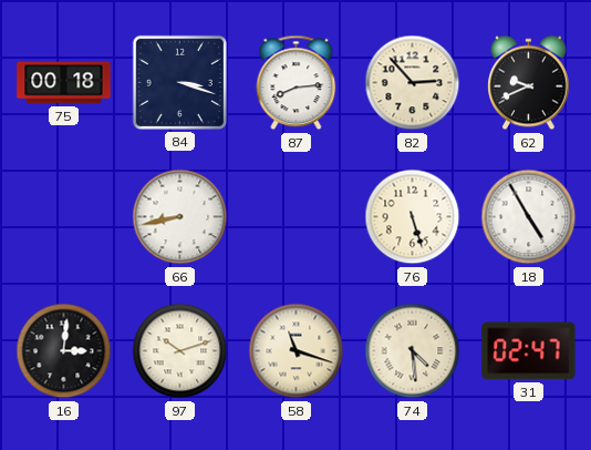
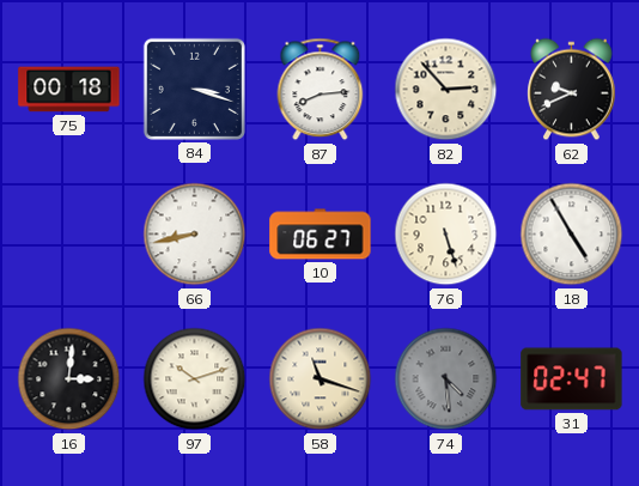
10: none -> 06:27
74 dial: cream -> grey
